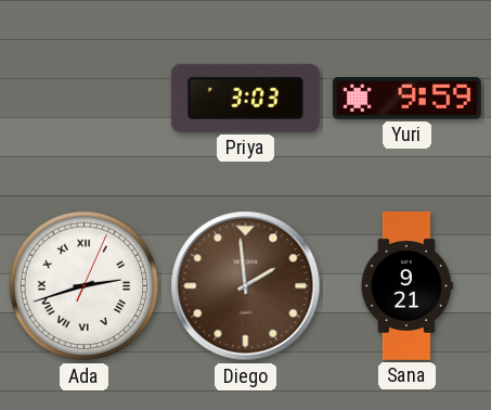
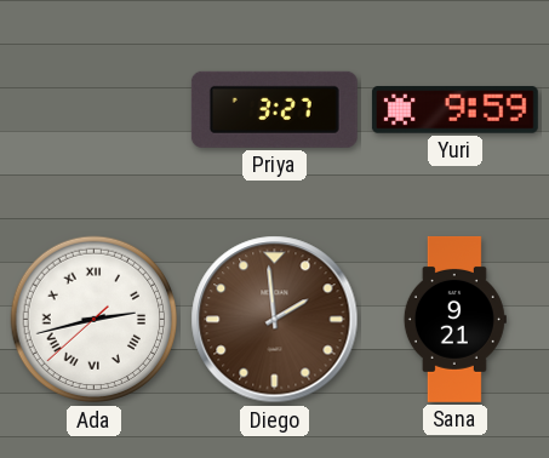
Priya: 3:03 -> 3:27
Ada: 2:42:04 -> 2:42:38
